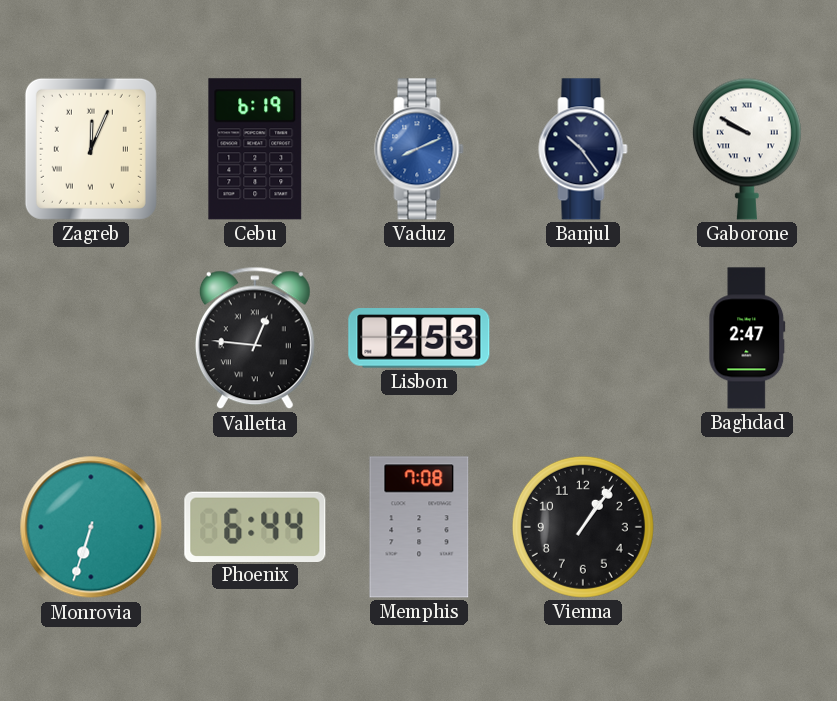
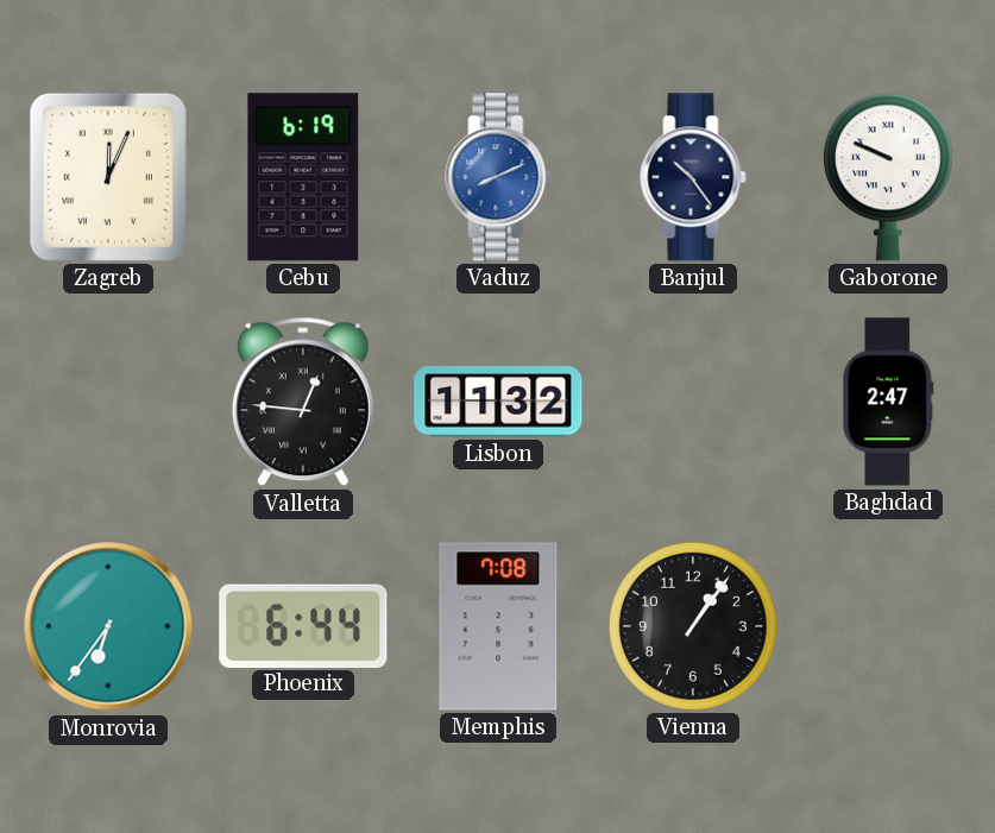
Gaborone: 9:50 -> 9:49
Lisbon: 2:53 -> 11:32
Monrovia: 6:33 -> 6:36
